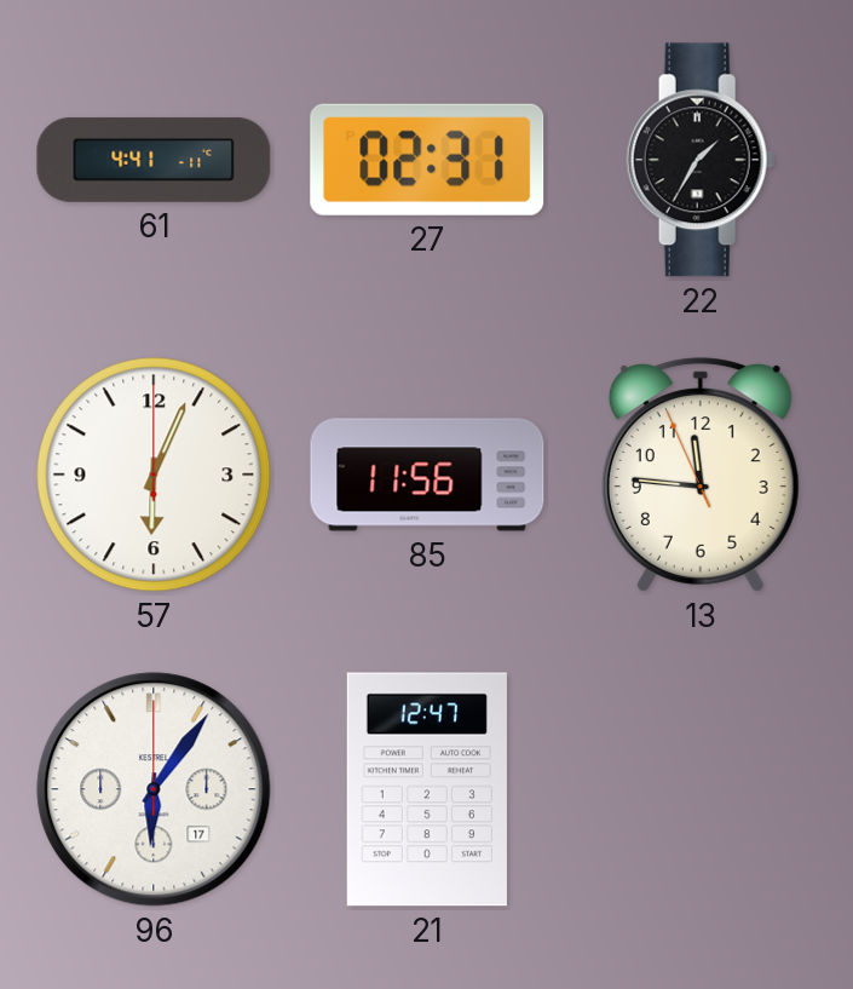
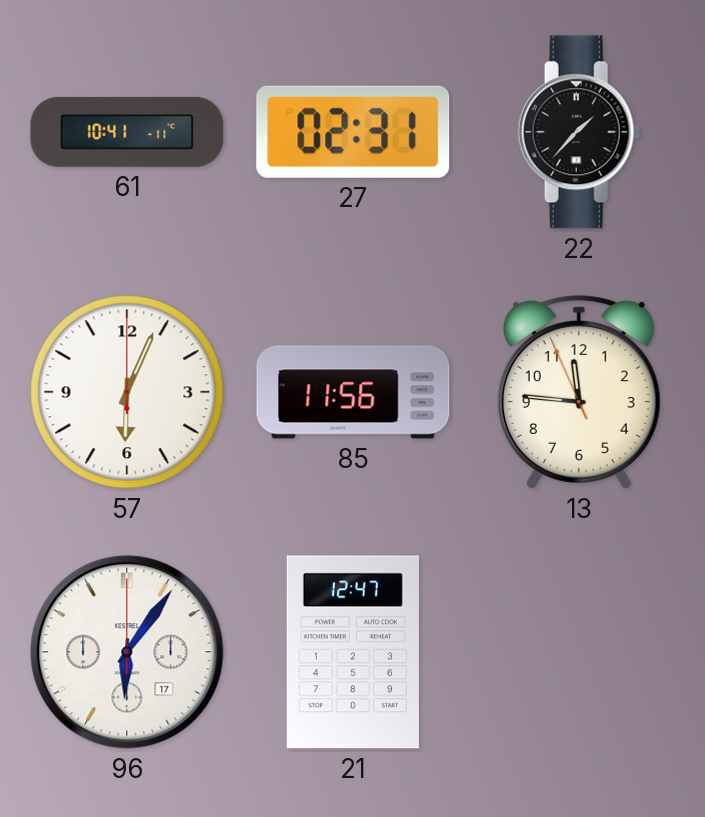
61: 4:41 -> 10:41
22: 1:35 -> 1:37
